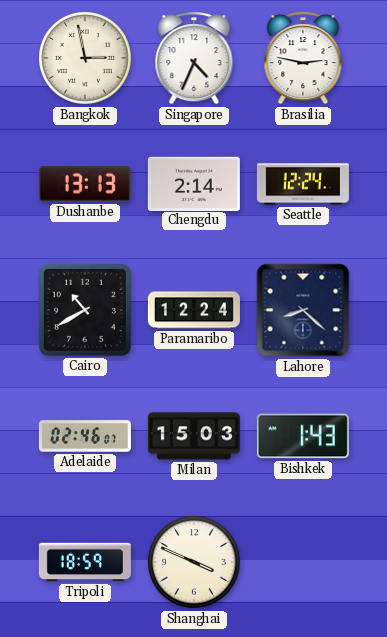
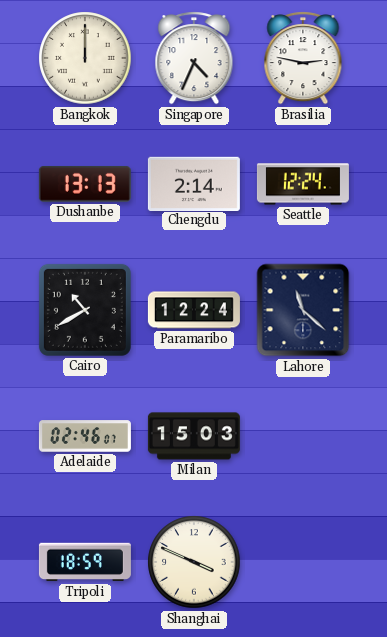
Bangkok: 2:58 -> 12:00
Lahore: 8:22 -> 11:22
Bishkek: 1:43 -> none
